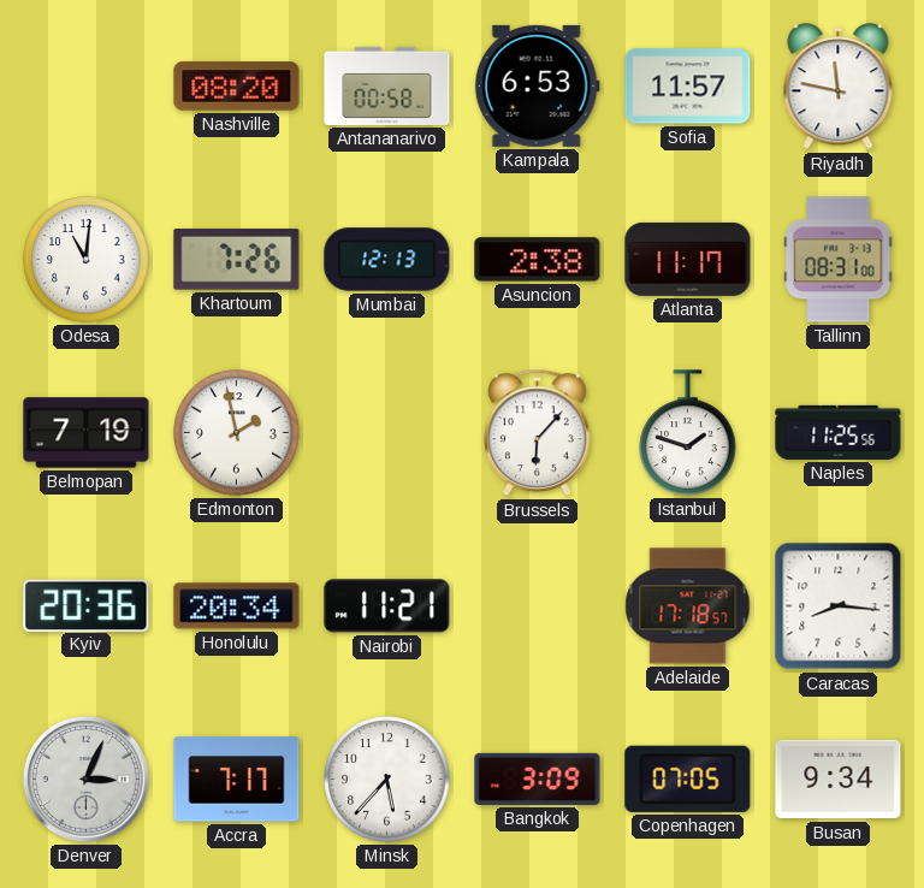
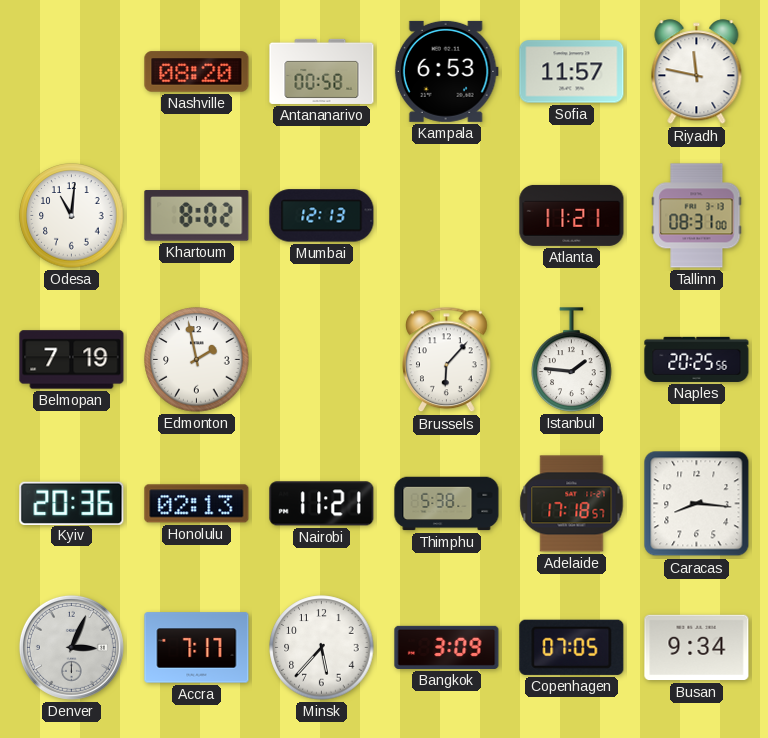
Khartoum: 7:26 -> 8:02
Asuncion: 2:38 -> none
Atlanta: 11:17 -> 11:21
Istanbul: 1:48 -> 1:46
Naples: 11:25 -> 20:25
Honolulu: 20:34 -> 02:13
Thimphu: none -> 5:38
